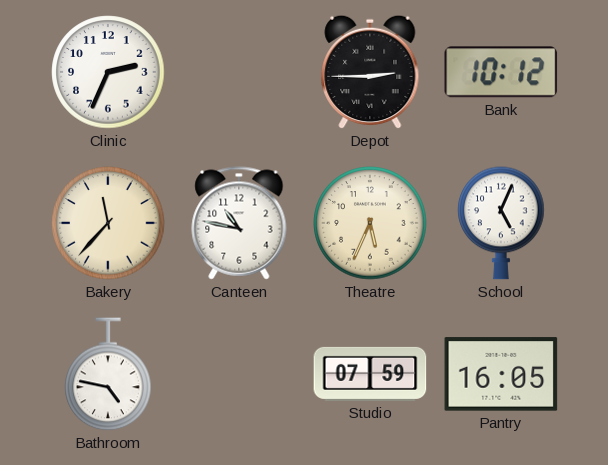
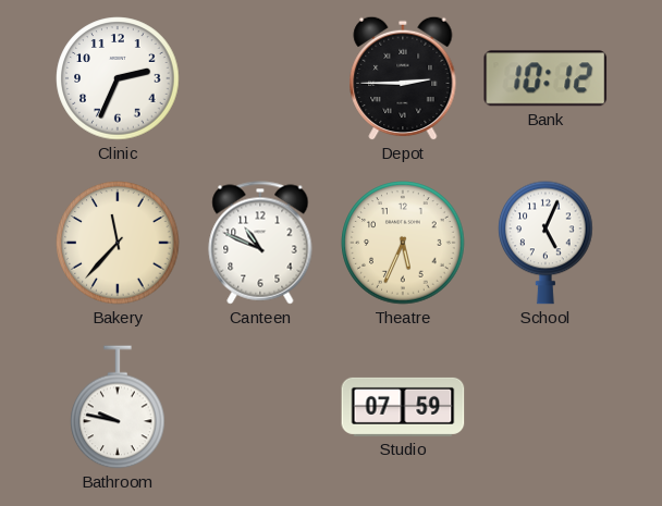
Canteen: 10:47 -> 10:49
Bathroom: 4:47 -> 9:47
Pantry: 16:05 -> none
